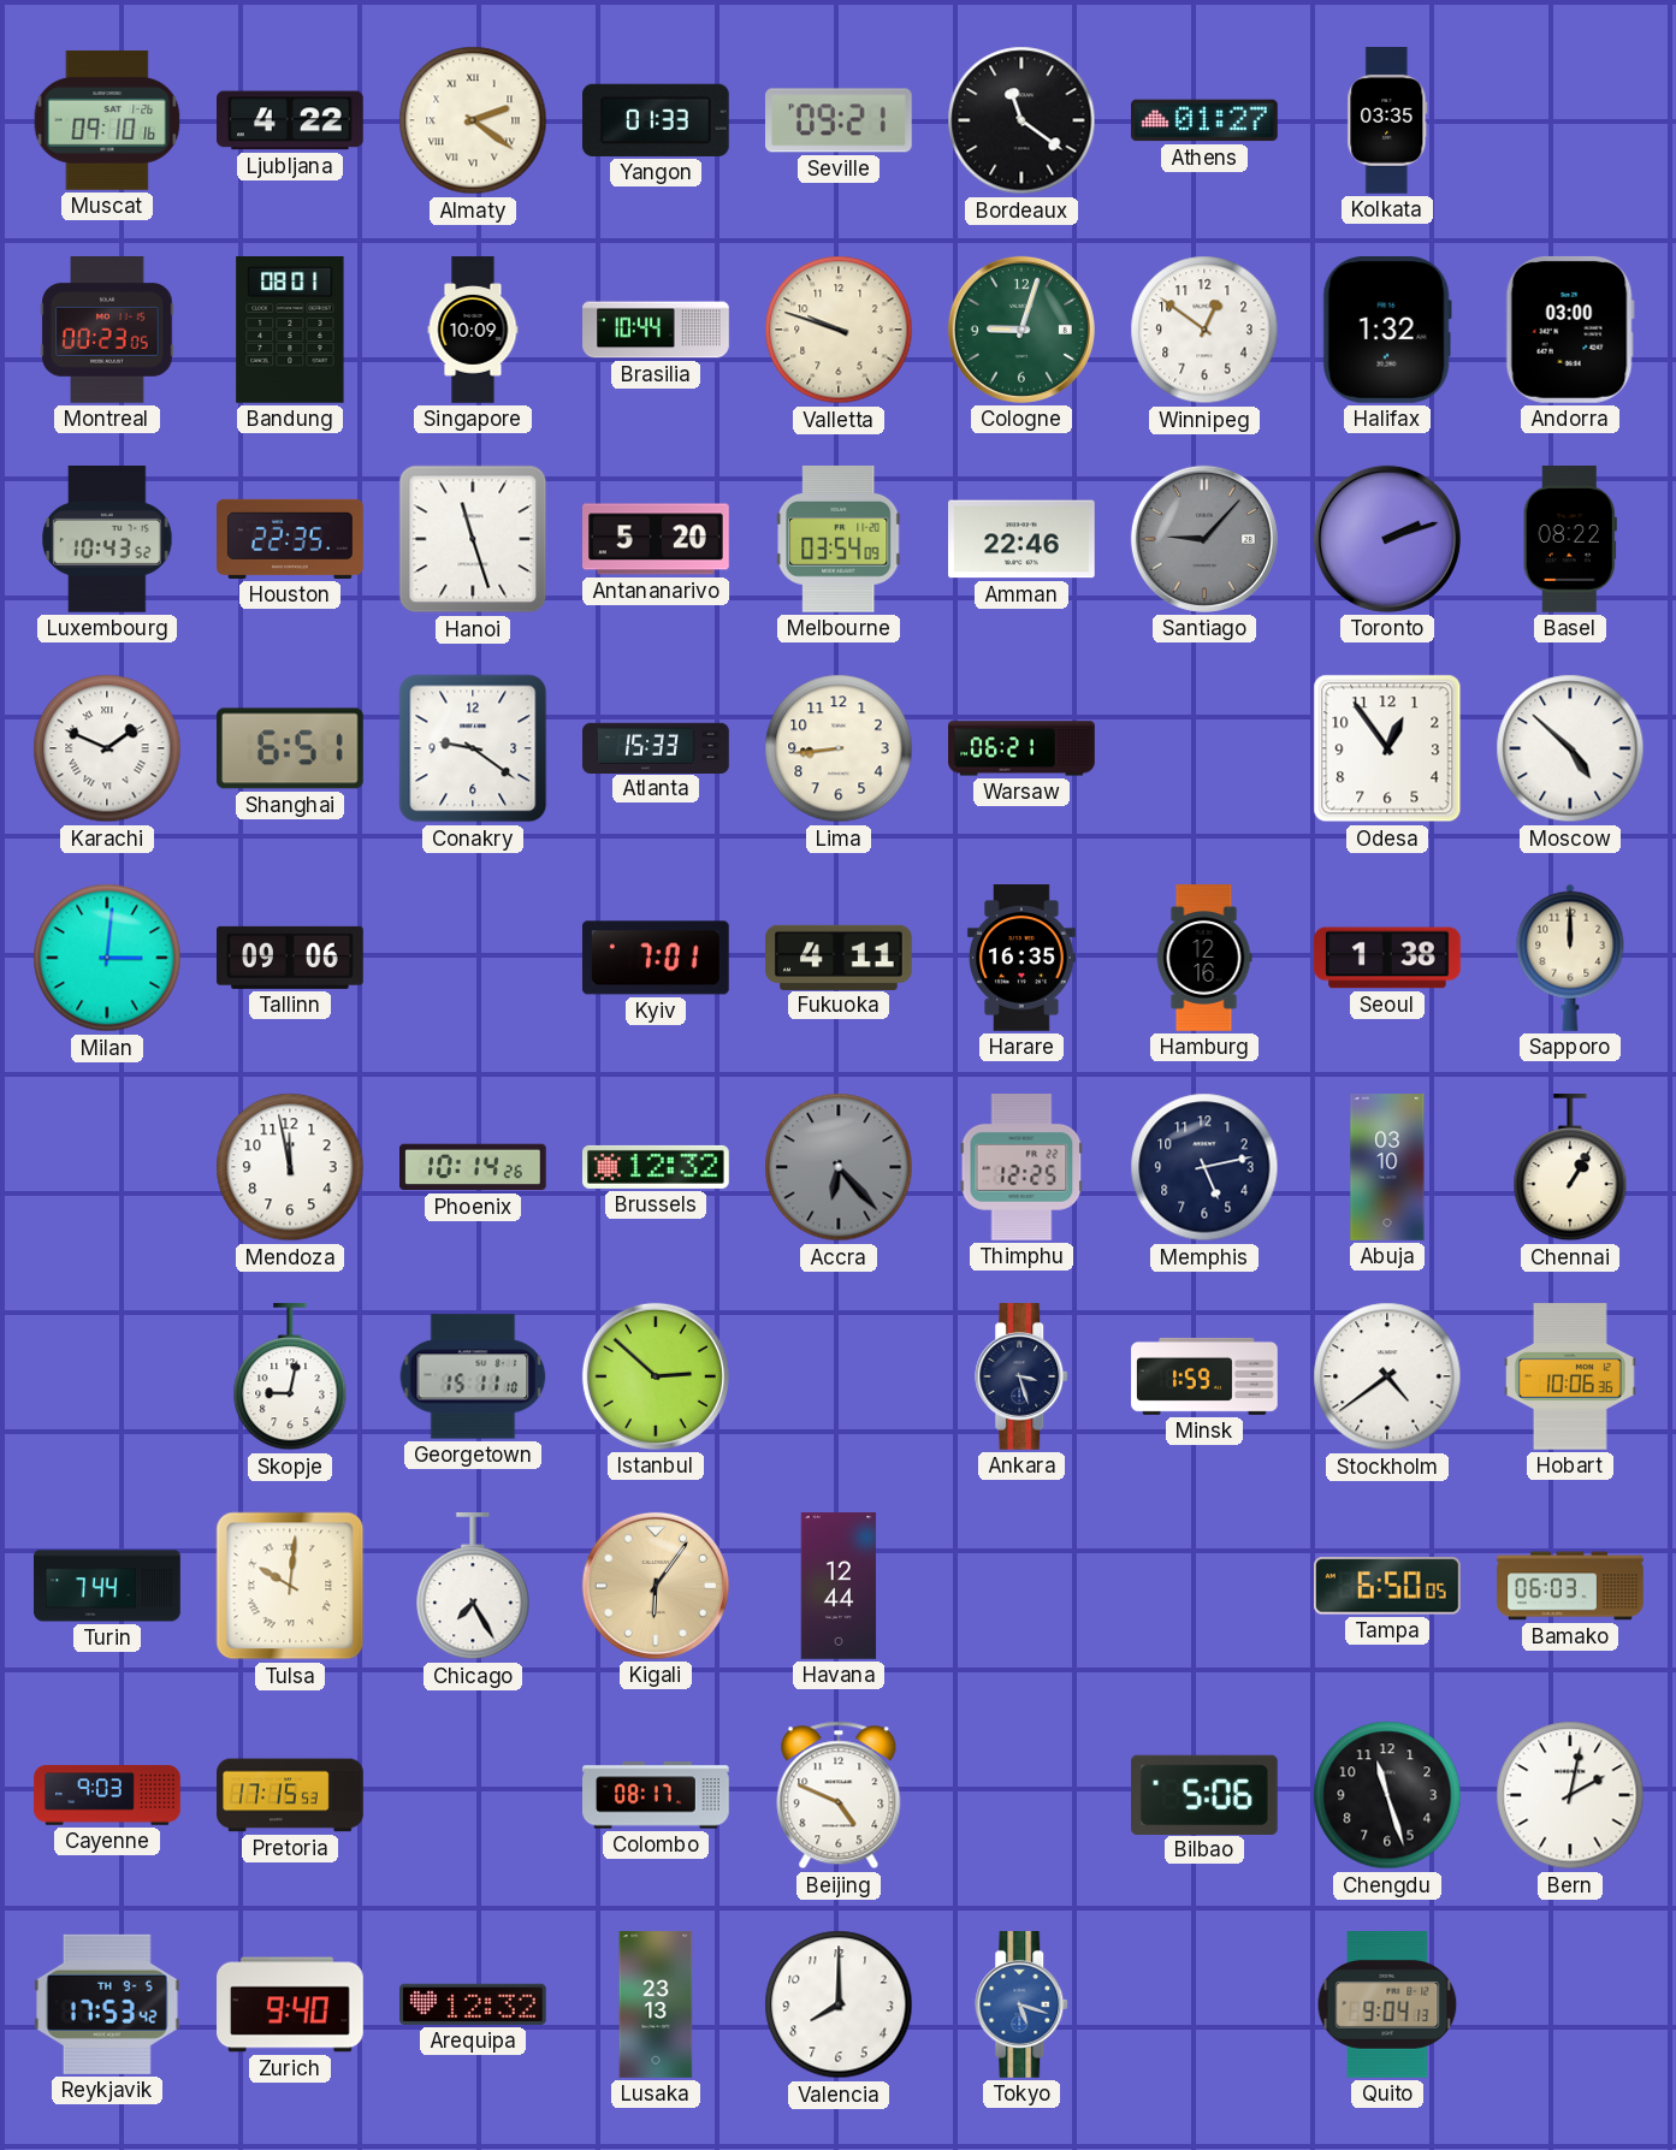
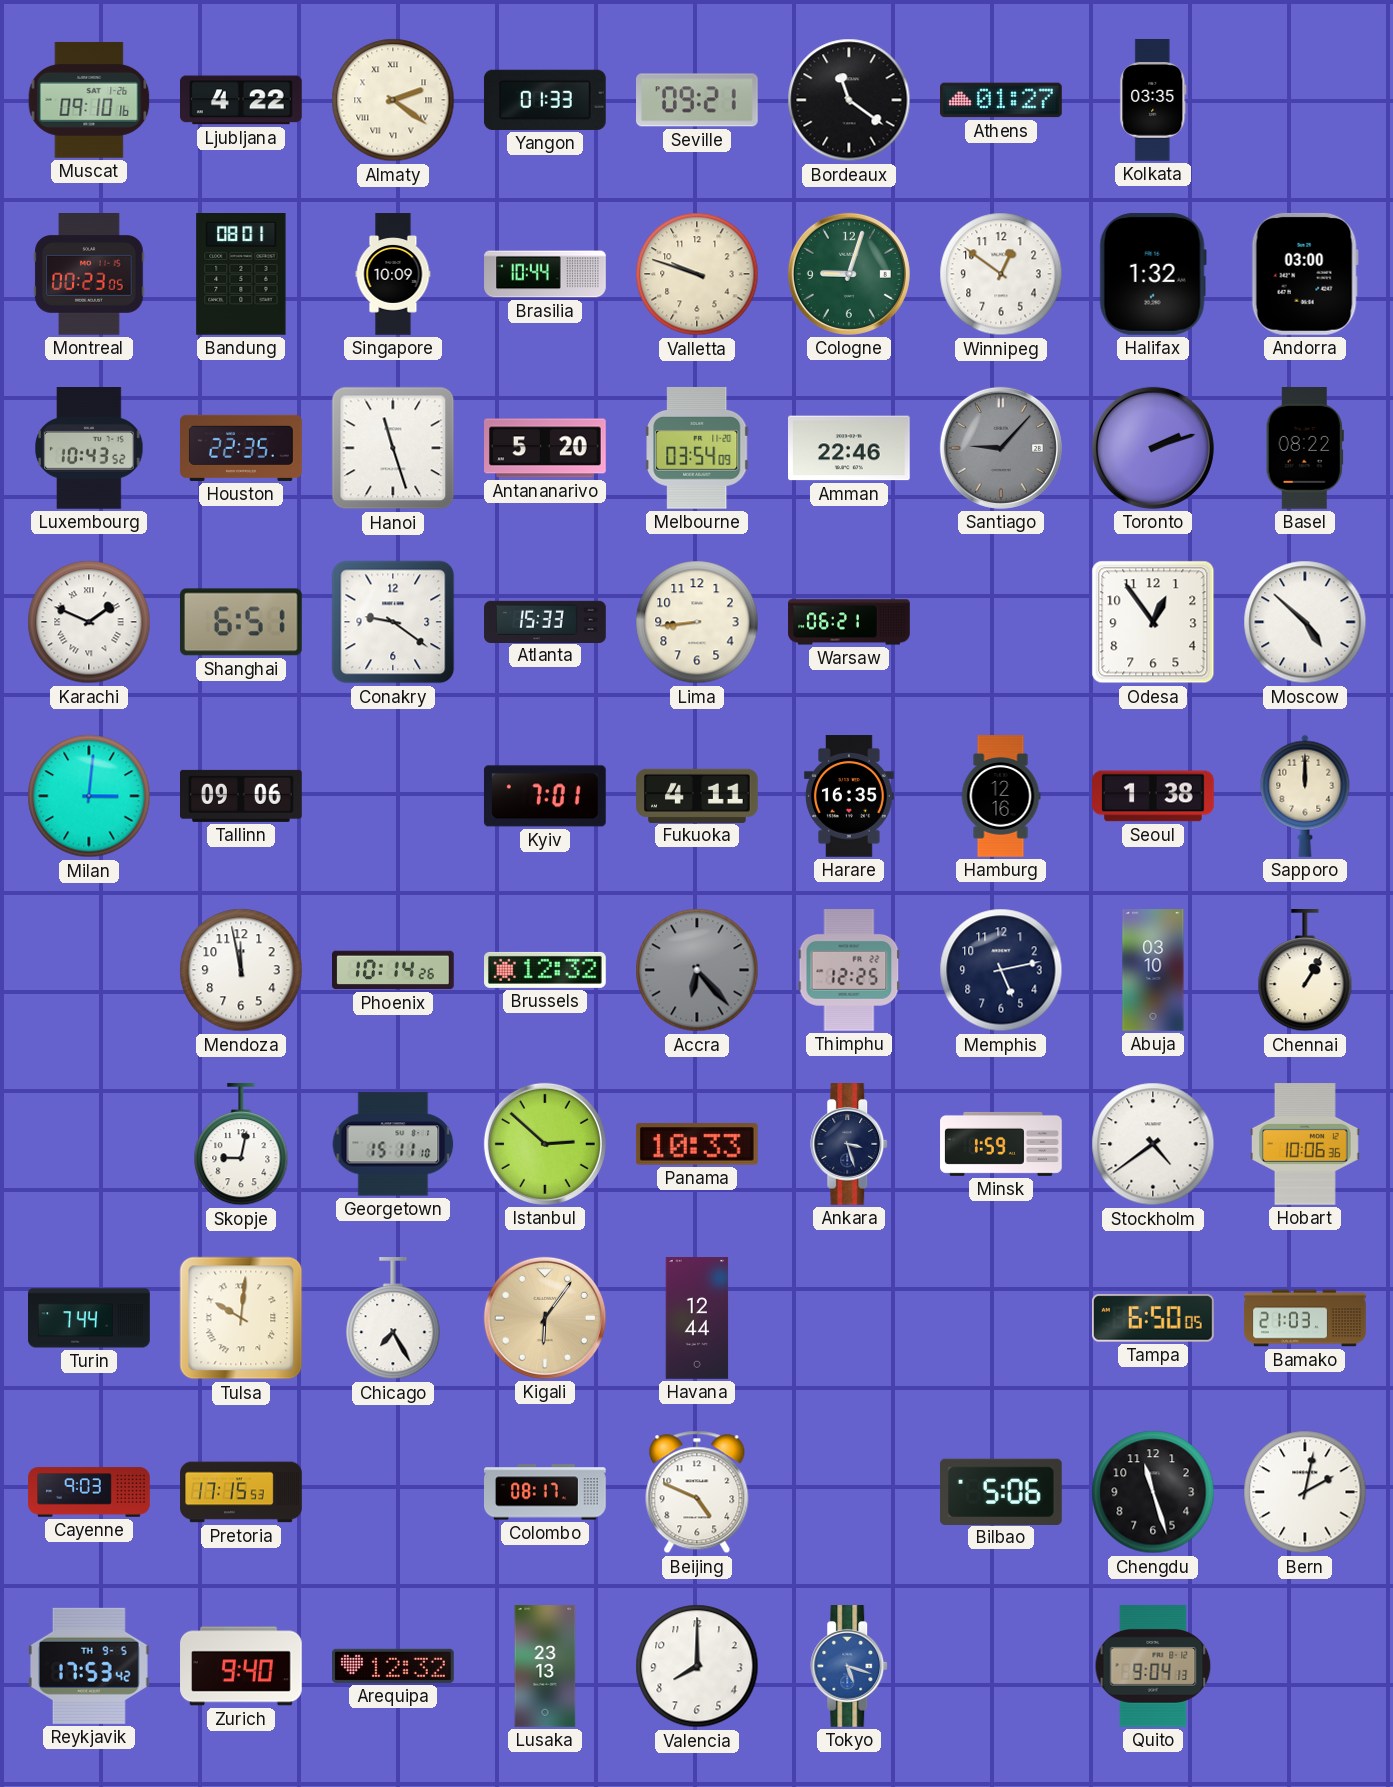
Panama: none -> 10:33
Bamako: 06:03 -> 21:03
